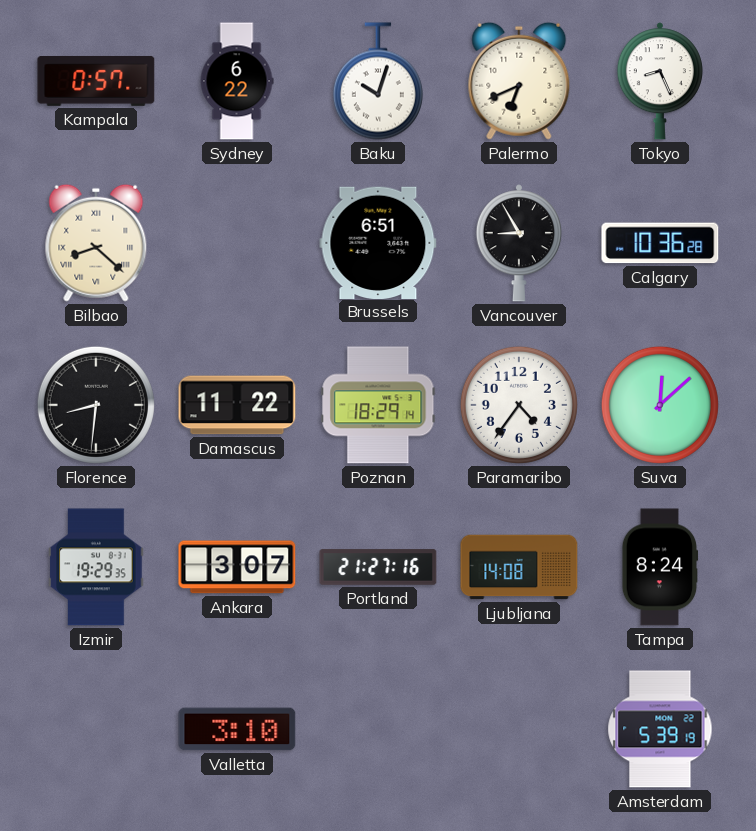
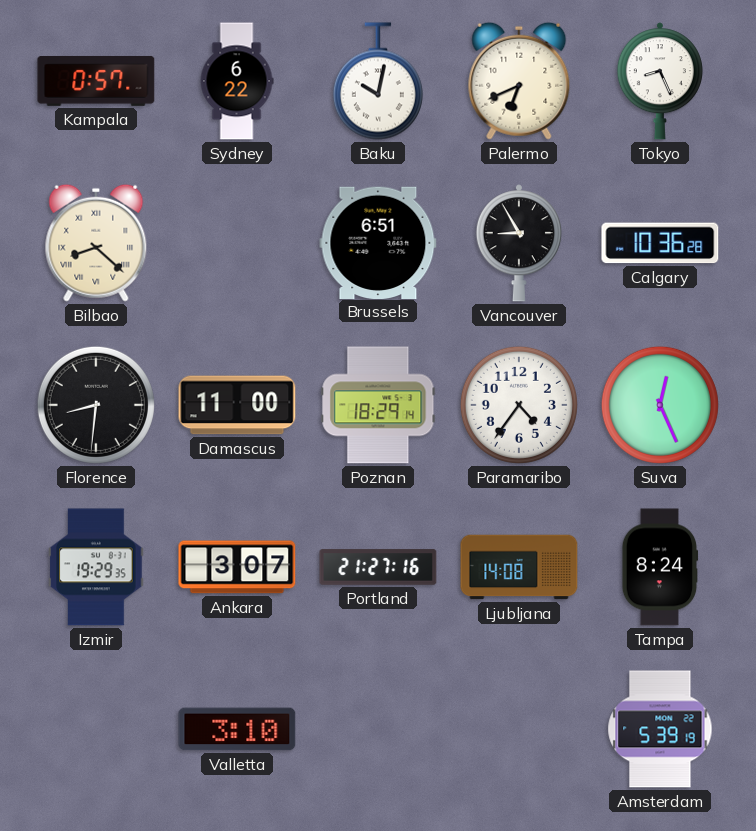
Baku: 10:03 -> 10:02
Damascus: 11:22 -> 11:00
Suva: 12:08 -> 12:26
